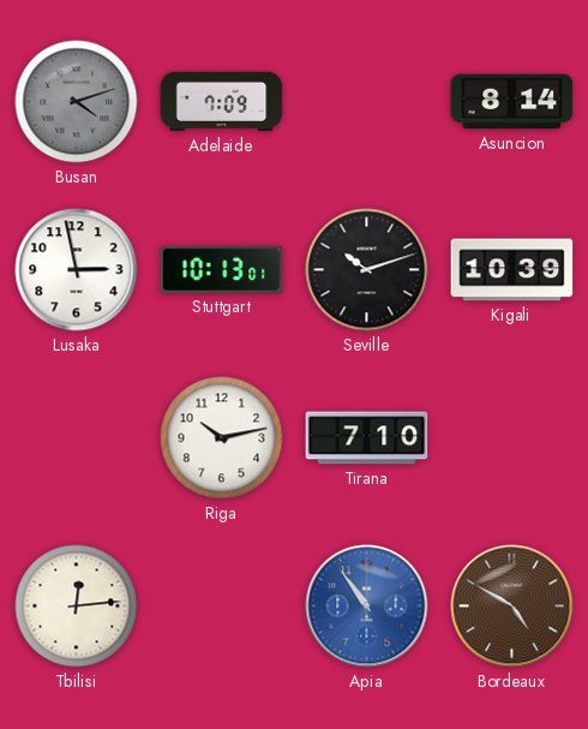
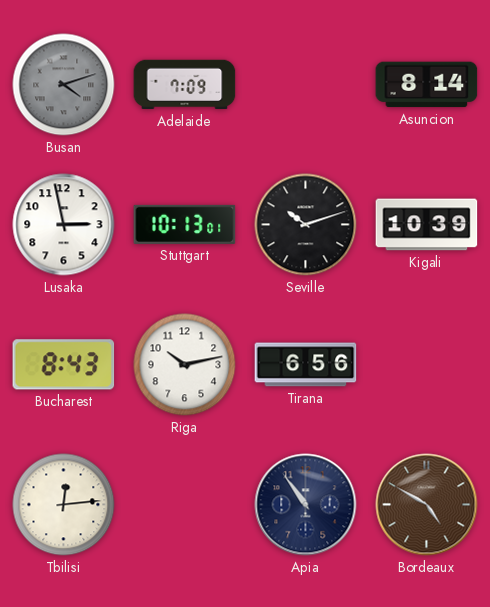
Bucharest: none -> 8:43
Tirana: 7:10 -> 6:56
Apia dial: blue -> navy
